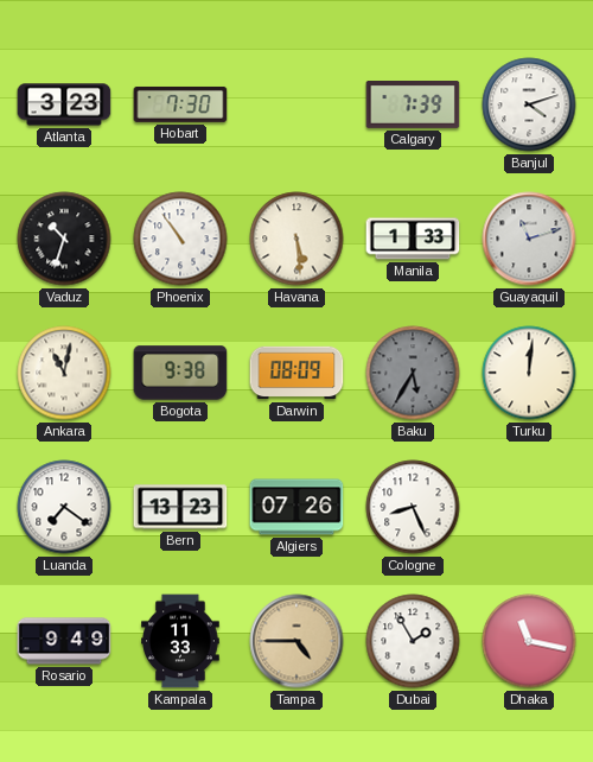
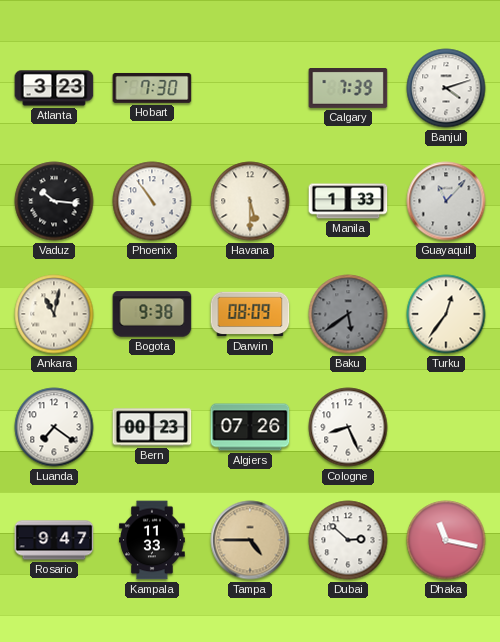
Vaduz: 10:33 -> 10:16
Havana: 5:29 -> 5:30
Guayaquil: 11:12 -> 11:07
Baku: 5:35 -> 5:39
Turku: 12:01 -> 12:36
Bern: 13:23 -> 00:23
Rosario: 9:49 -> 9:47
Dubai: 1:55 -> 2:52
